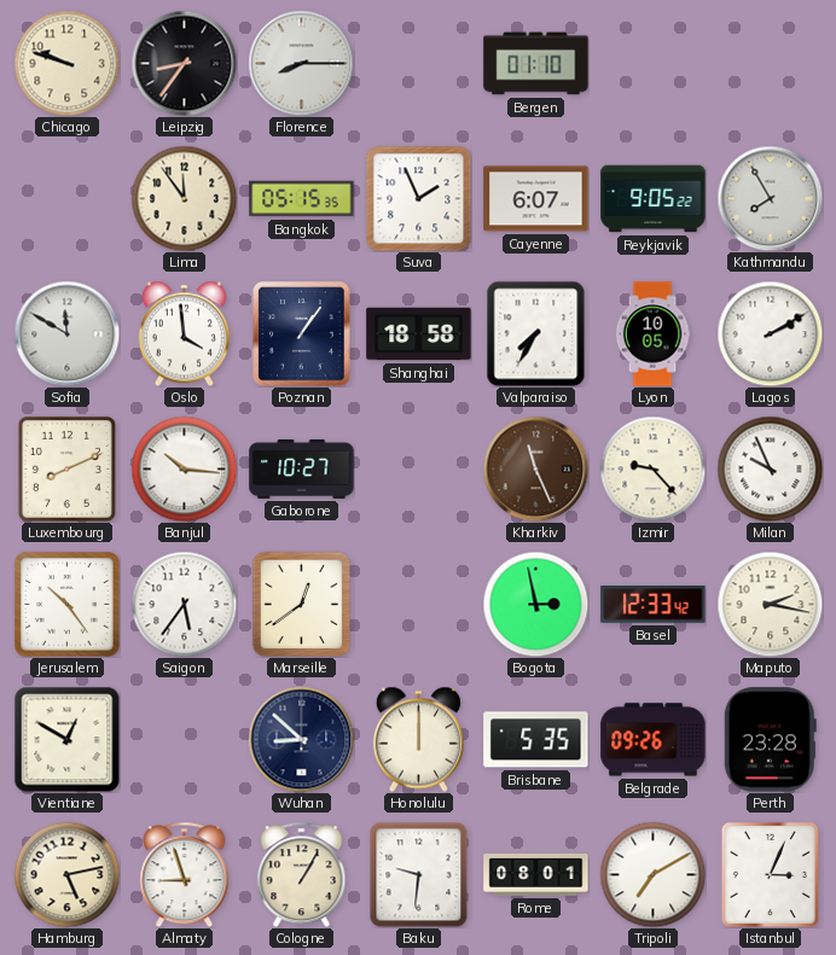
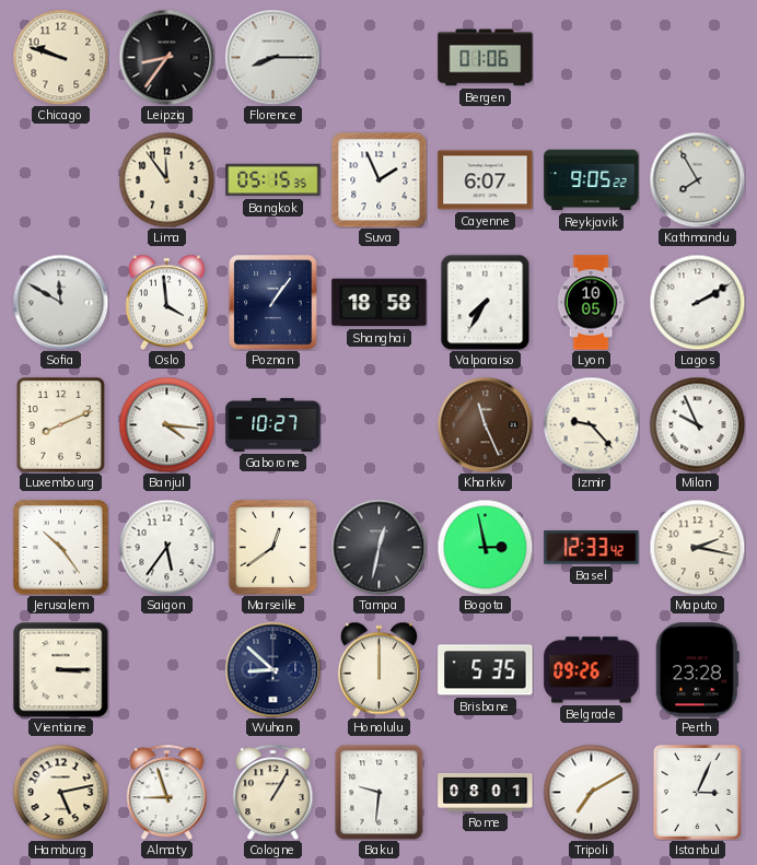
Bergen: 01:10 -> 01:06
Banjul: 10:16 -> 4:16
Tampa: none -> 12:32
Vientiane: 12:50 -> 3:15
